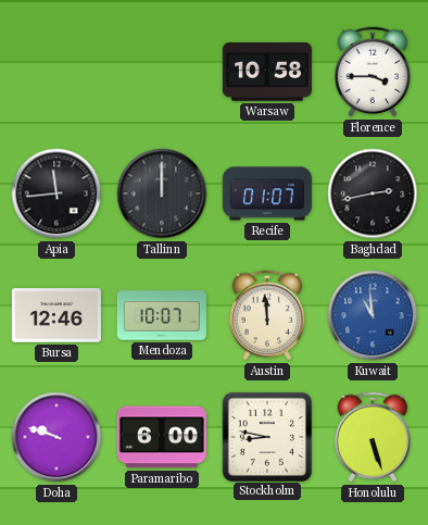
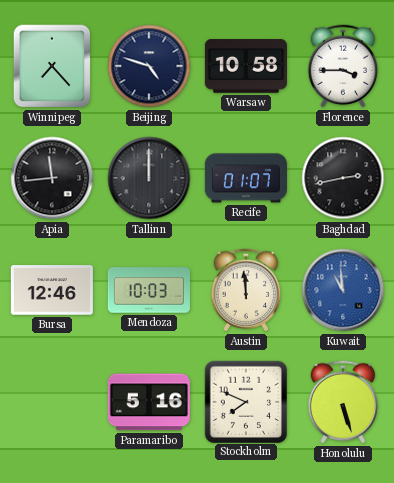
Winnipeg: none -> 7:23
Beijing: none -> 4:48
Mendoza: 10:07 -> 10:03
Doha: 9:48 -> none
Paramaribo: 6:00 -> 5:16
Stockholm: 8:47 -> 7:49
